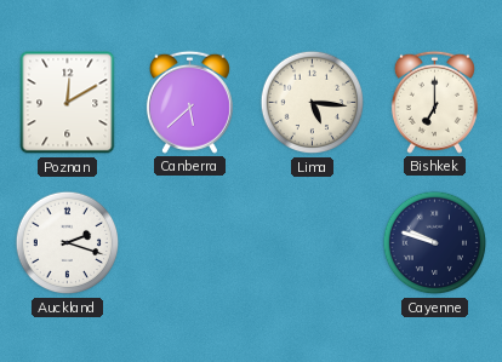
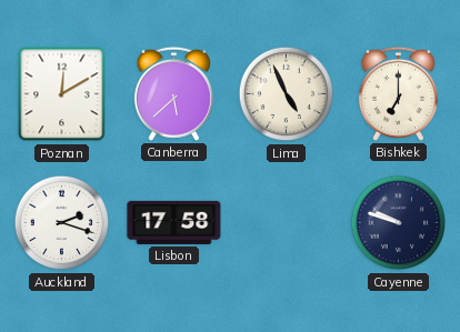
Lima: 5:16 -> 4:56
Lisbon: none -> 17:58
